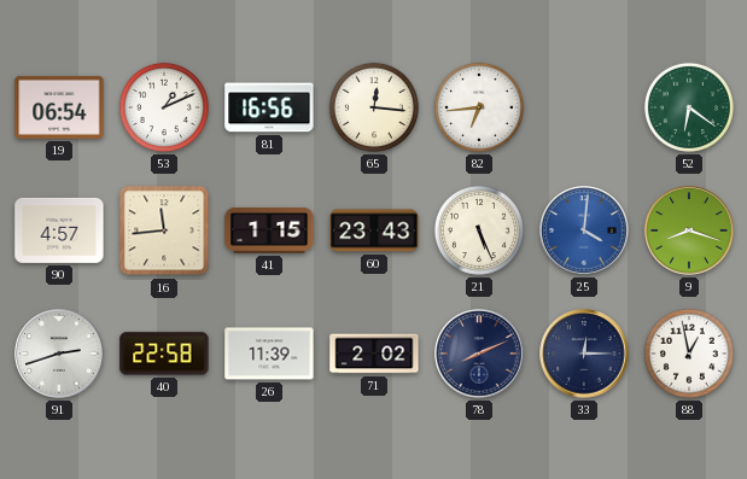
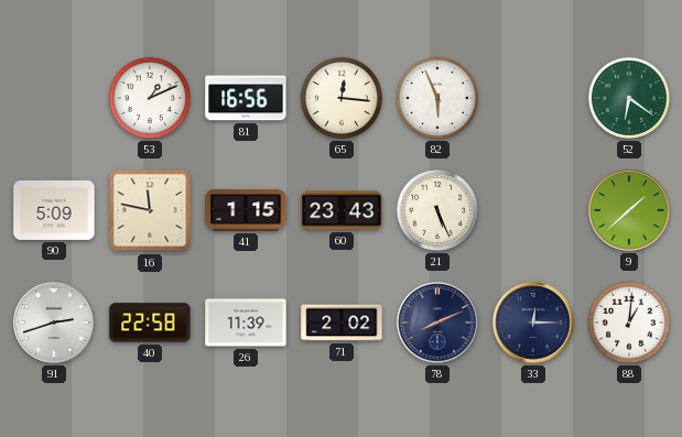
19: 06:54 -> none
82: 6:44 -> 5:56
90: 4:57 -> 5:09
16: 11:44 -> 11:47
25: 4:01 -> none
9: 8:18 -> 1:38
88: 12:58 -> 1:01
